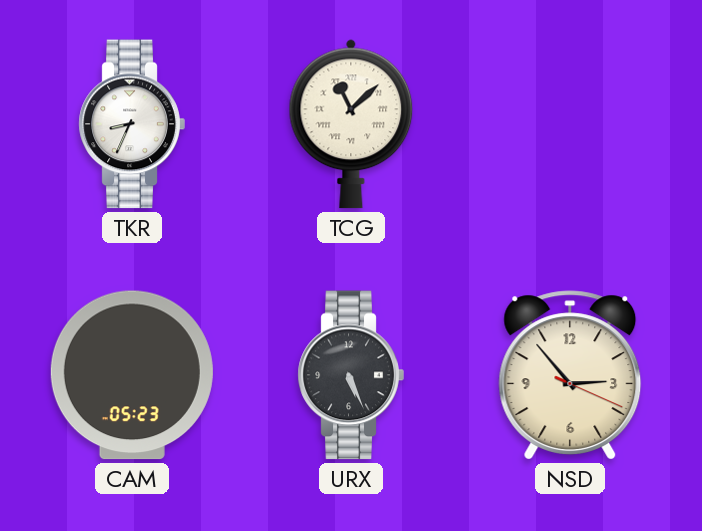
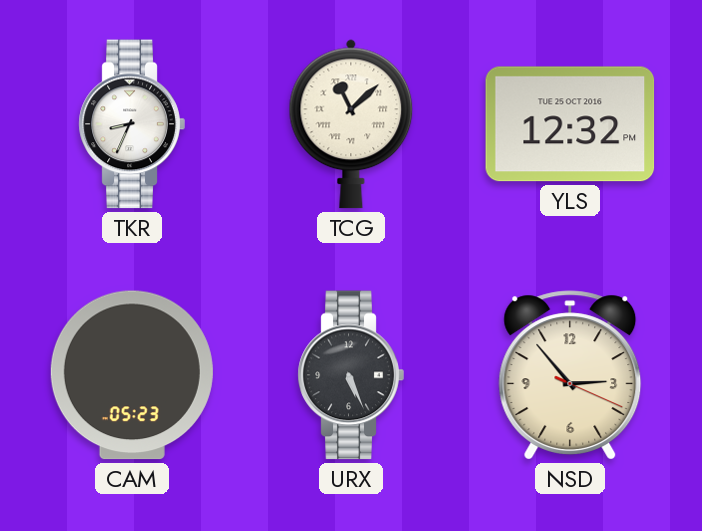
YLS: none -> 12:32
